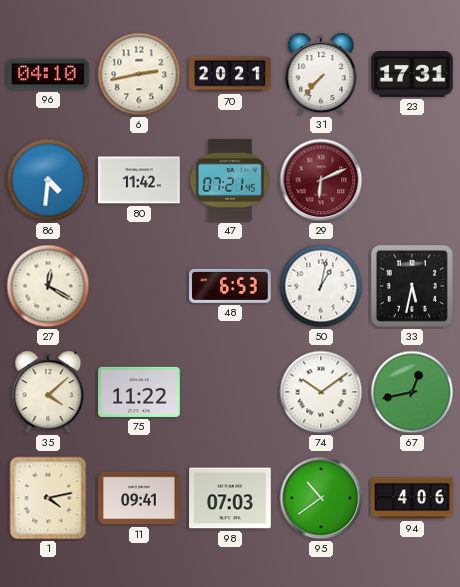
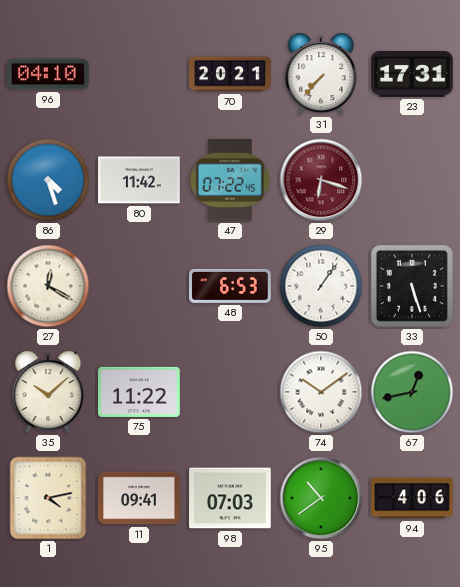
6: 2:43 -> none
86: 4:31 -> 4:27
47: 07:21 -> 07:22
29: 6:11 -> 6:18
50: 1:02 -> 1:06
33: 5:32 -> 5:27
35: 4:08 -> 10:08
